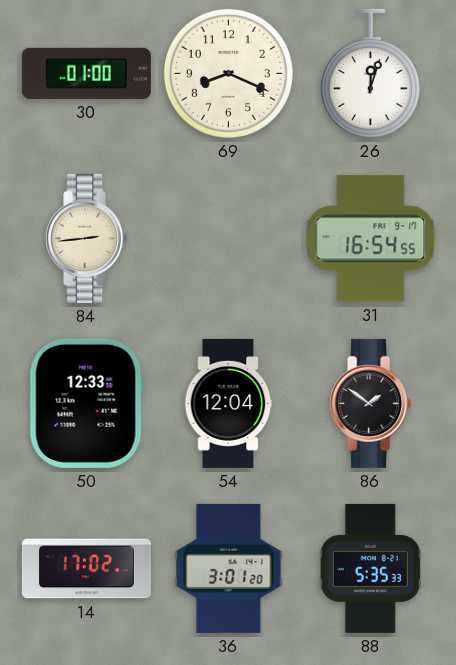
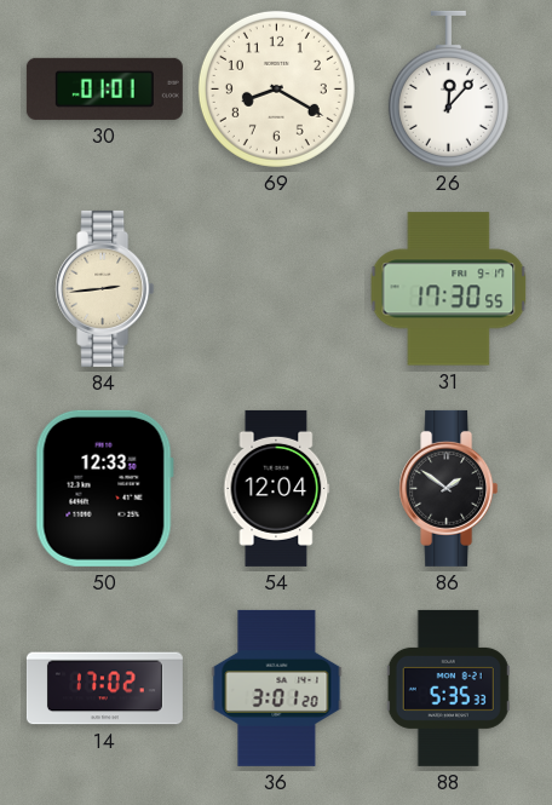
30: 01:00 -> 01:01
69: 8:19 -> 8:20
26: 12:03 -> 12:07
31: 16:54 -> 17:30
